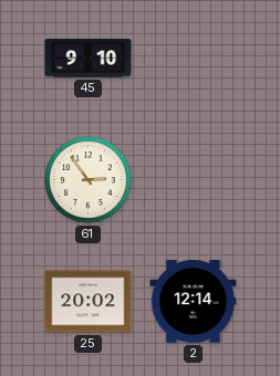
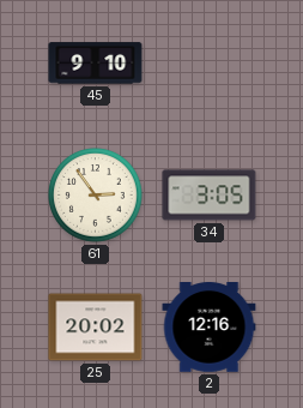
34: none -> 3:05
2: 12:14 -> 12:16
